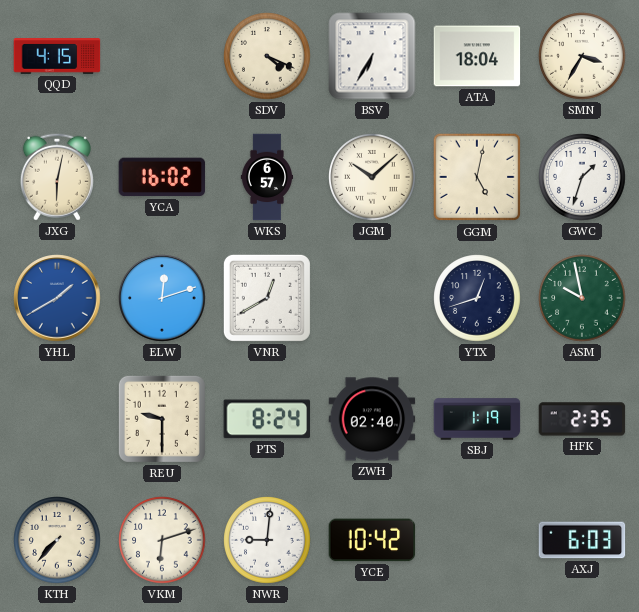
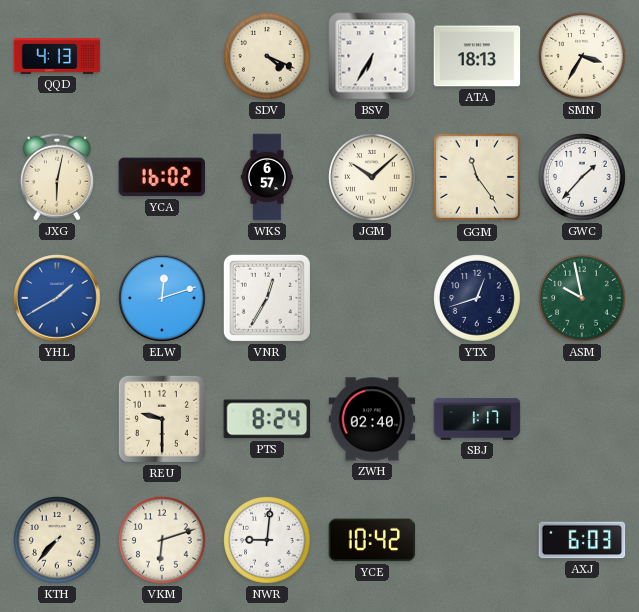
QQD: 4:15 -> 4:13
ATA: 18:04 -> 18:13
GGM: 5:02 -> 11:24
GWC: 1:33 -> 1:37
VNR: 12:40 -> 12:35
SBJ: 1:19 -> 1:17
HFK: 2:35 -> none
